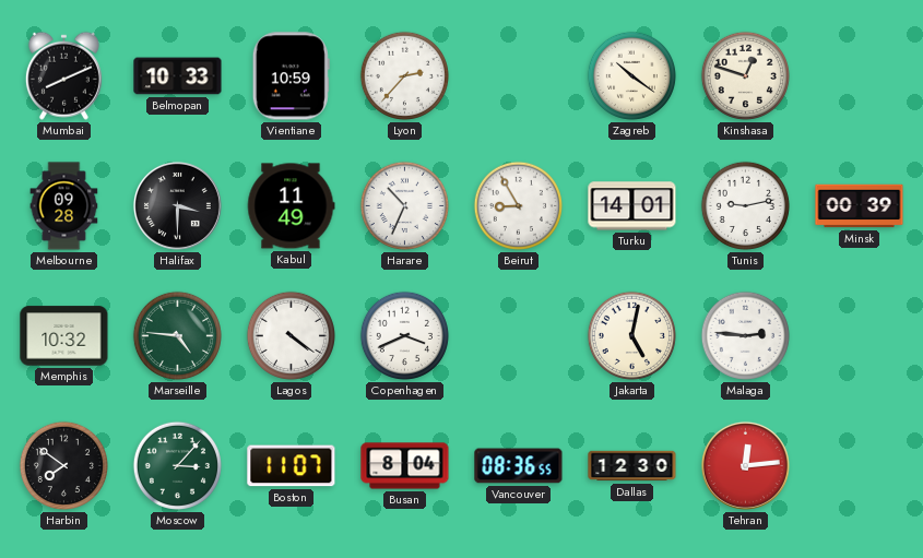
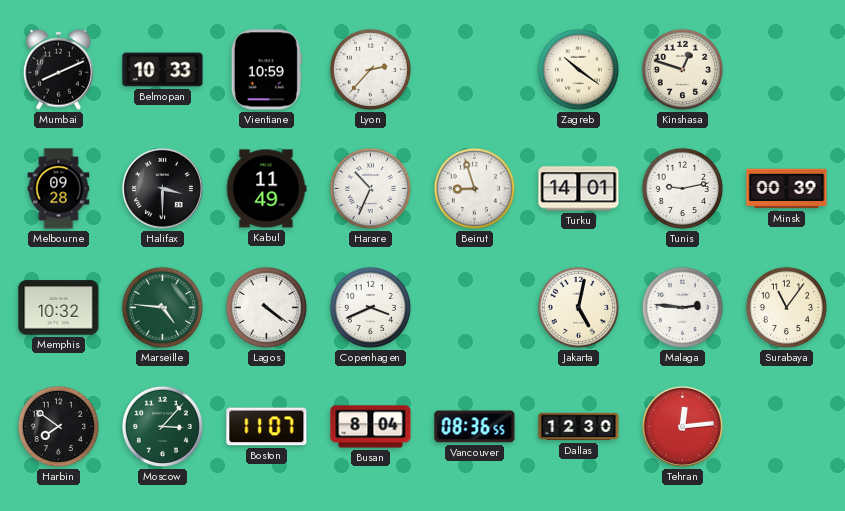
Beirut: 8:55 -> 8:57
Surabaya: none -> 11:06
